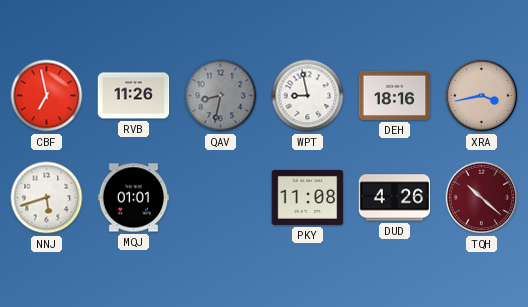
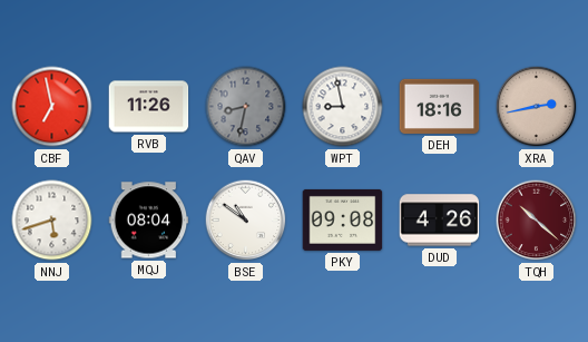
XRA: 3:43 -> 2:43
MQJ: 01:01 -> 08:04
BSE: none -> 10:51
PKY: 11:08 -> 09:08
